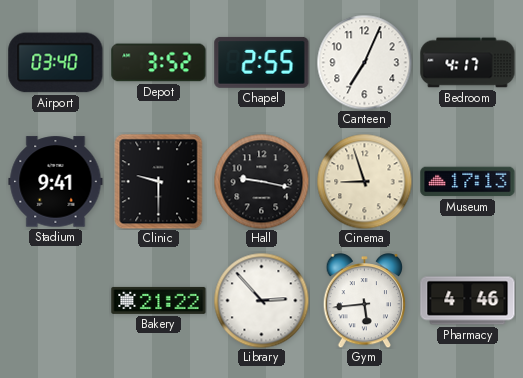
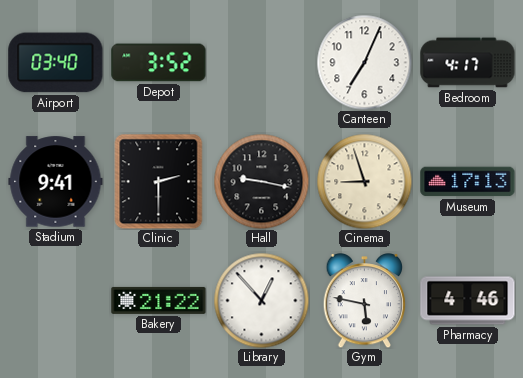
Chapel: 2:55 -> none
Clinic: 9:30 -> 2:30
Library: 2:53 -> 12:53
Gym: 5:44 -> 5:47
